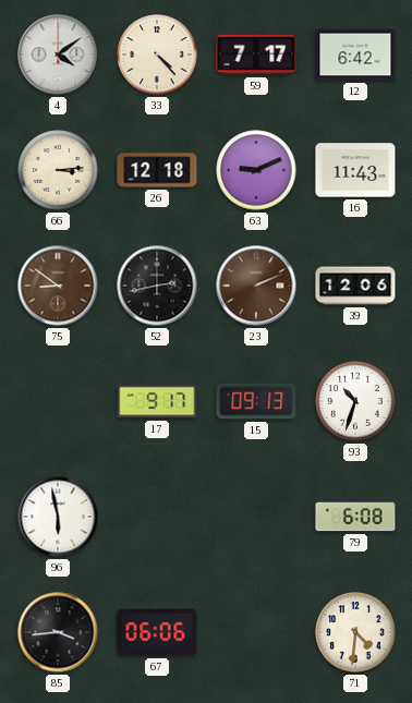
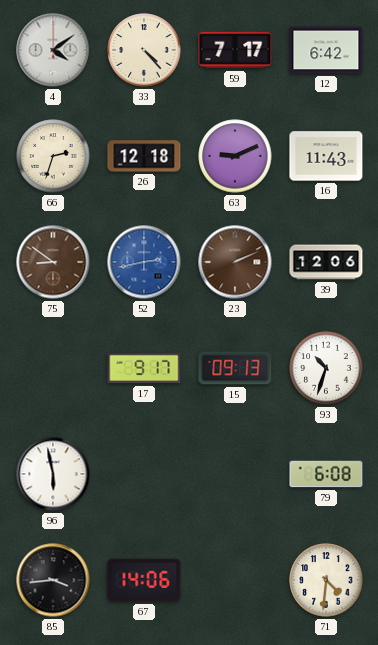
66: 3:14 -> 2:33
52 dial: black -> blue
67: 06:06 -> 14:06
